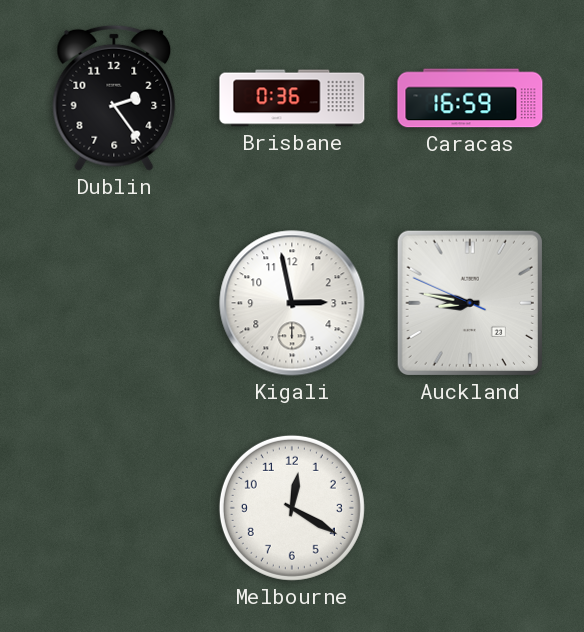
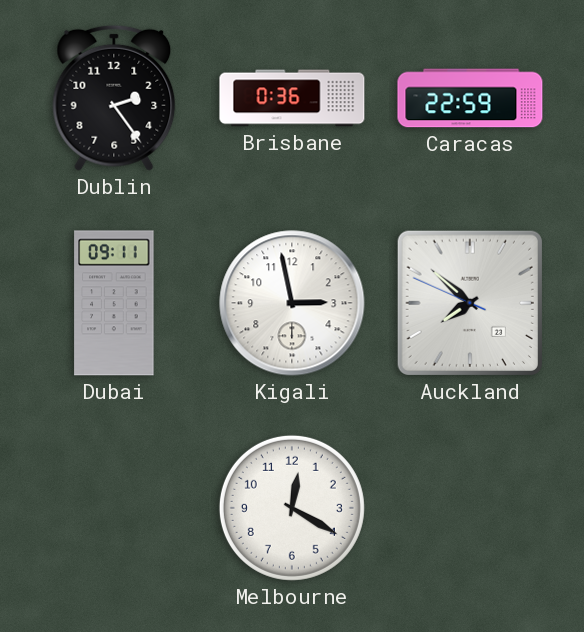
Caracas: 16:59 -> 22:59
Dubai: none -> 09:11
Auckland: 8:46 -> 7:51
